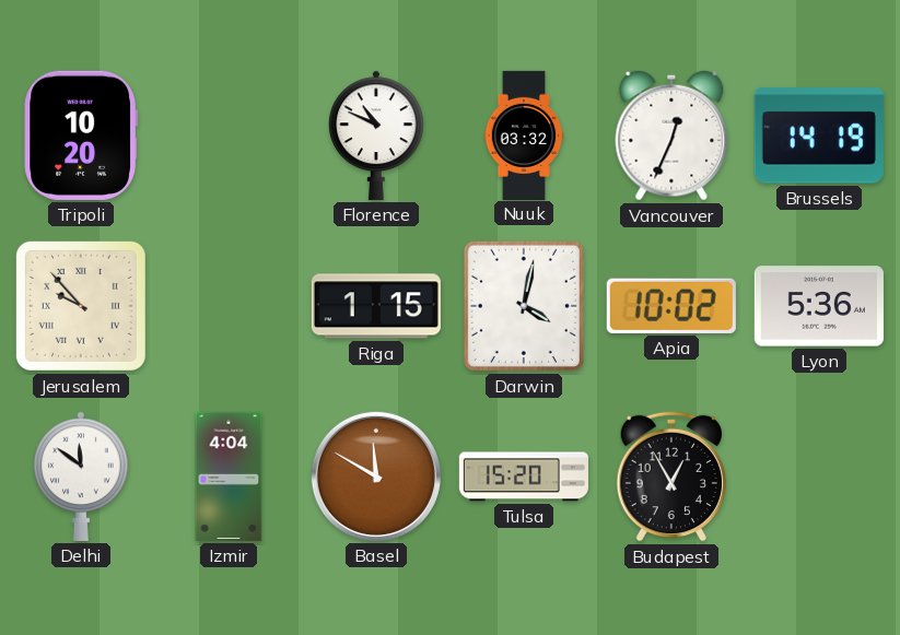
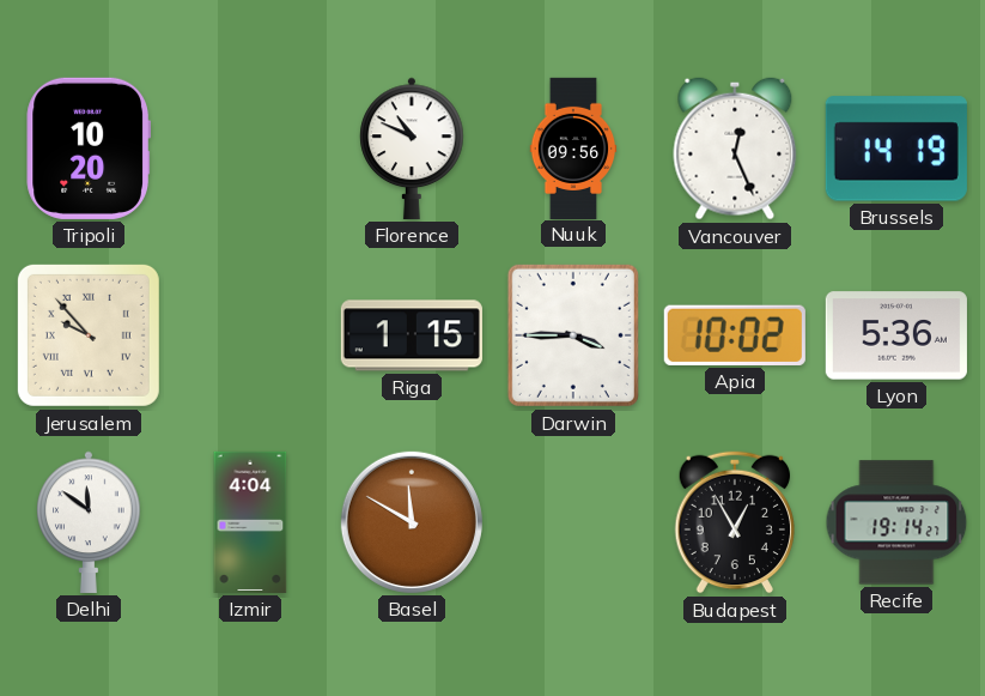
Nuuk: 03:32 -> 09:56
Vancouver: 12:34 -> 12:26
Darwin: 4:02 -> 3:45
Tulsa: 15:20 -> none
Recife: none -> 19:14
